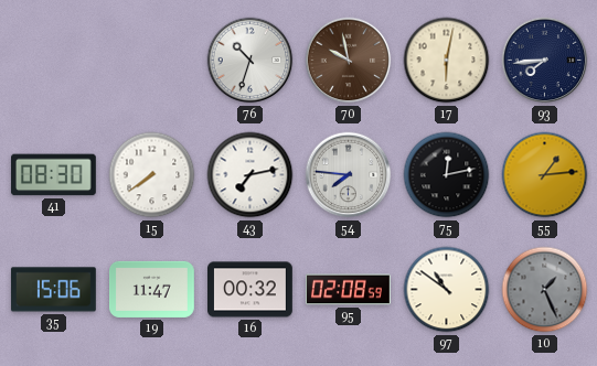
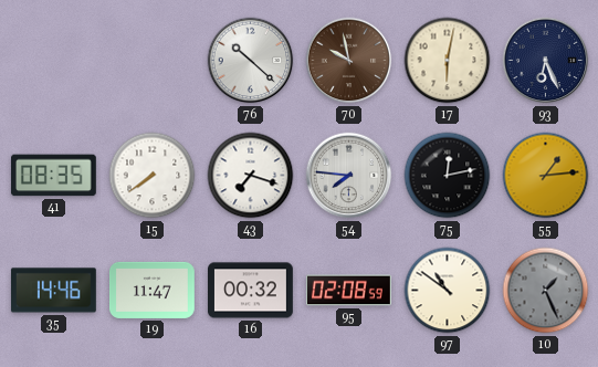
76: 10:33 -> 10:22
93: 7:44 -> 6:26
41: 08:30 -> 08:35
43: 7:13 -> 7:18
35: 15:06 -> 14:46
